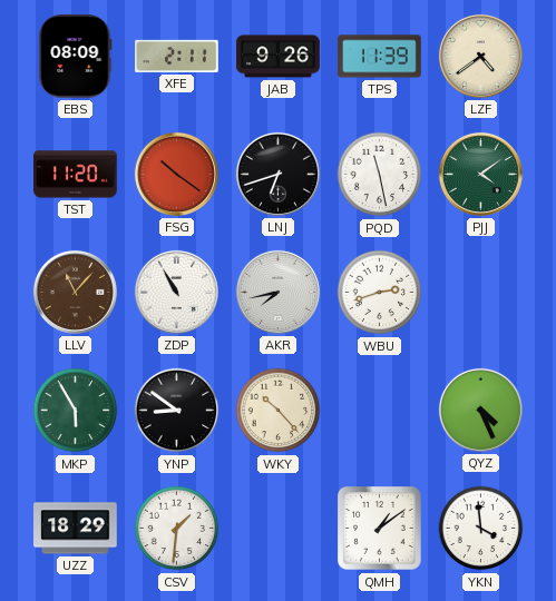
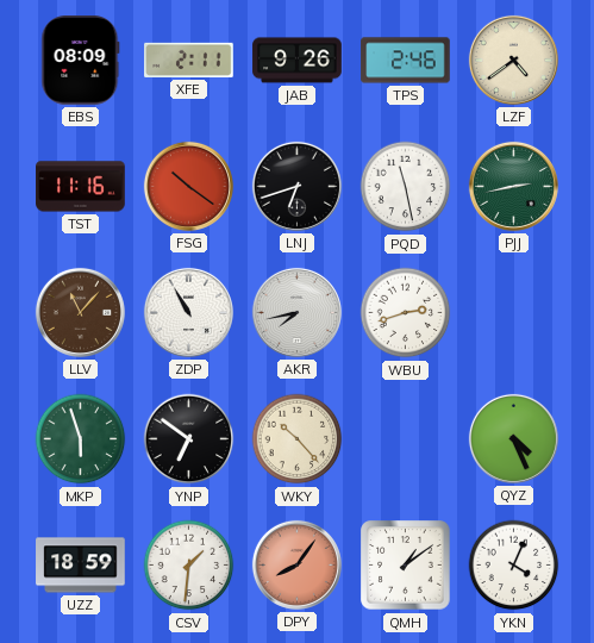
TPS: 11:39 -> 2:46
TST: 11:20 -> 11:16
PJJ: 4:09 -> 2:43
MKP: 5:55 -> 5:57
YNP: 8:51 -> 6:51
UZZ: 18:29 -> 18:59
DPY: none -> 8:06
YKN: 3:59 -> 4:04
